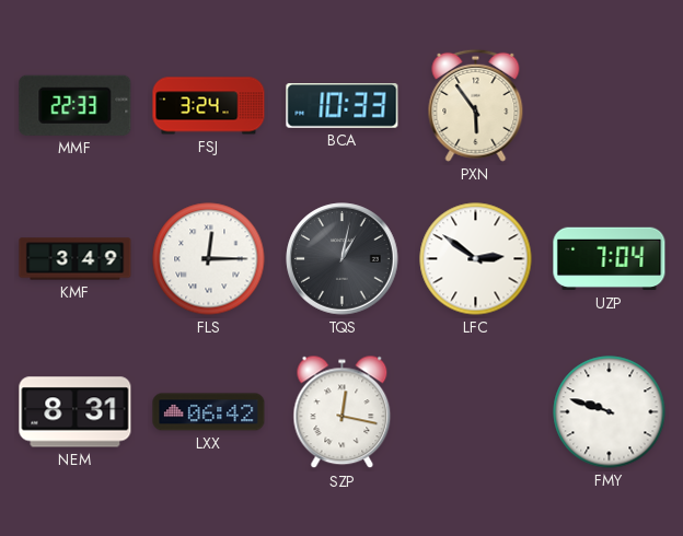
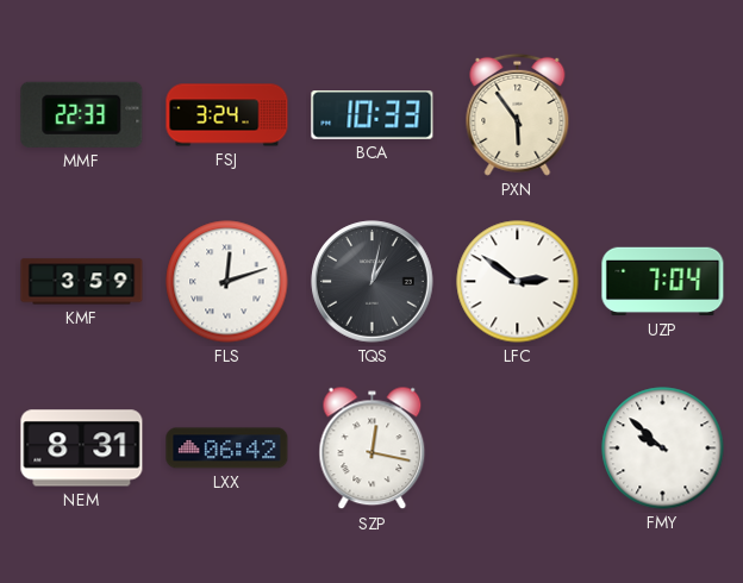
KMF: 3:49 -> 3:59
FLS: 12:15 -> 12:12
FMY: 9:48 -> 9:52
